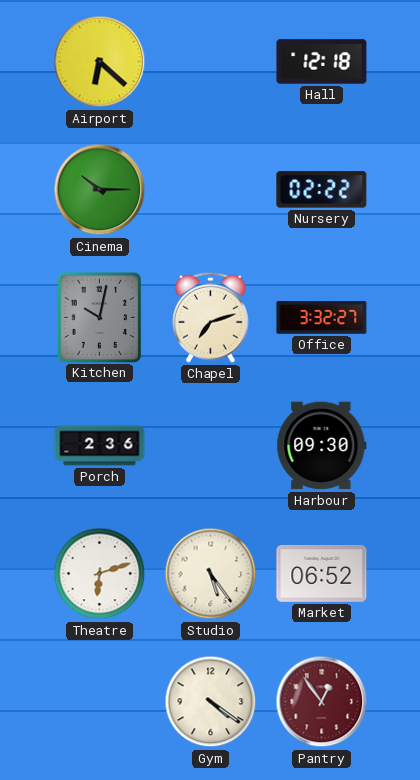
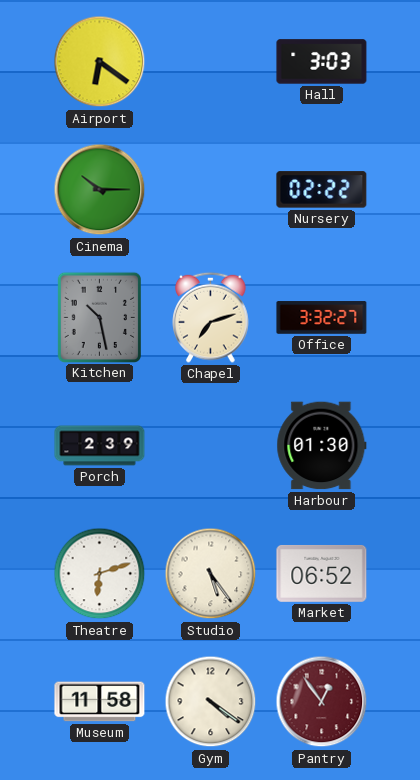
Airport: 6:22 -> 6:21
Hall: 12:18 -> 3:03
Kitchen: 10:02 -> 10:28
Porch: 2:36 -> 2:39
Harbour: 09:30 -> 01:30
Museum: none -> 11:58
